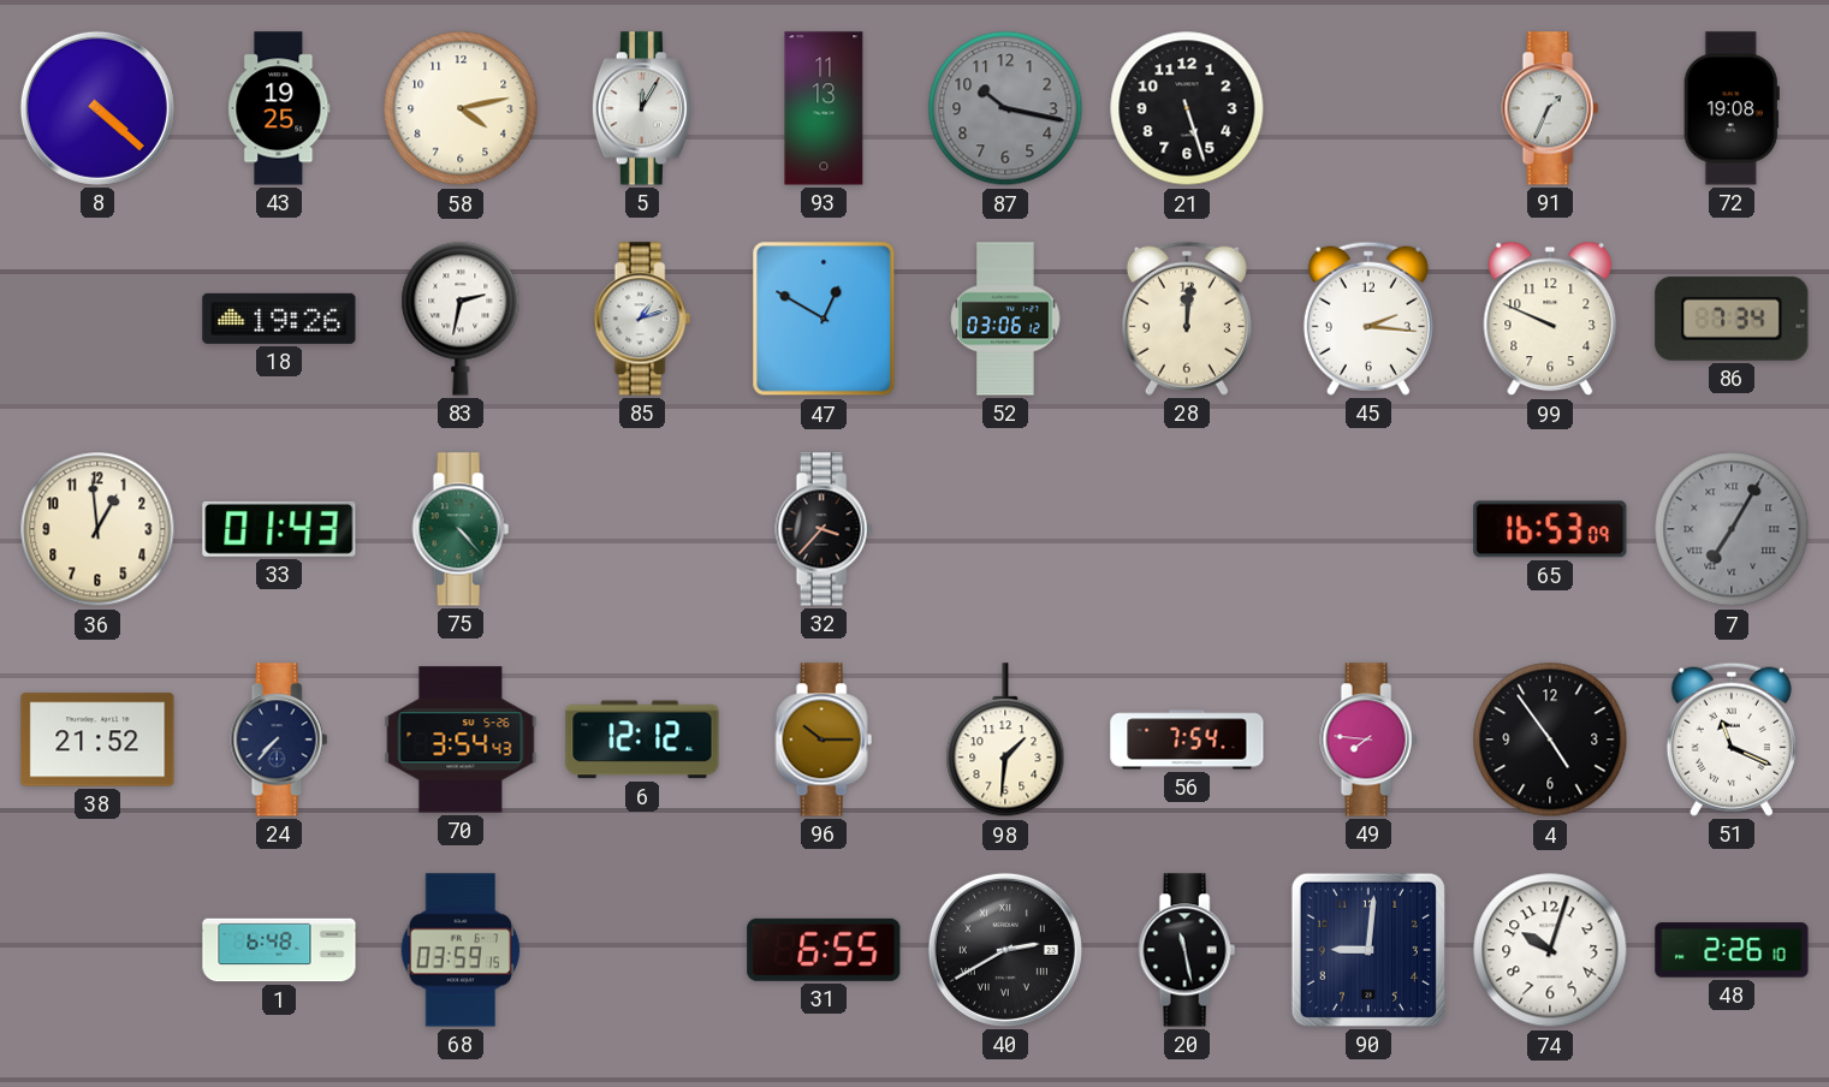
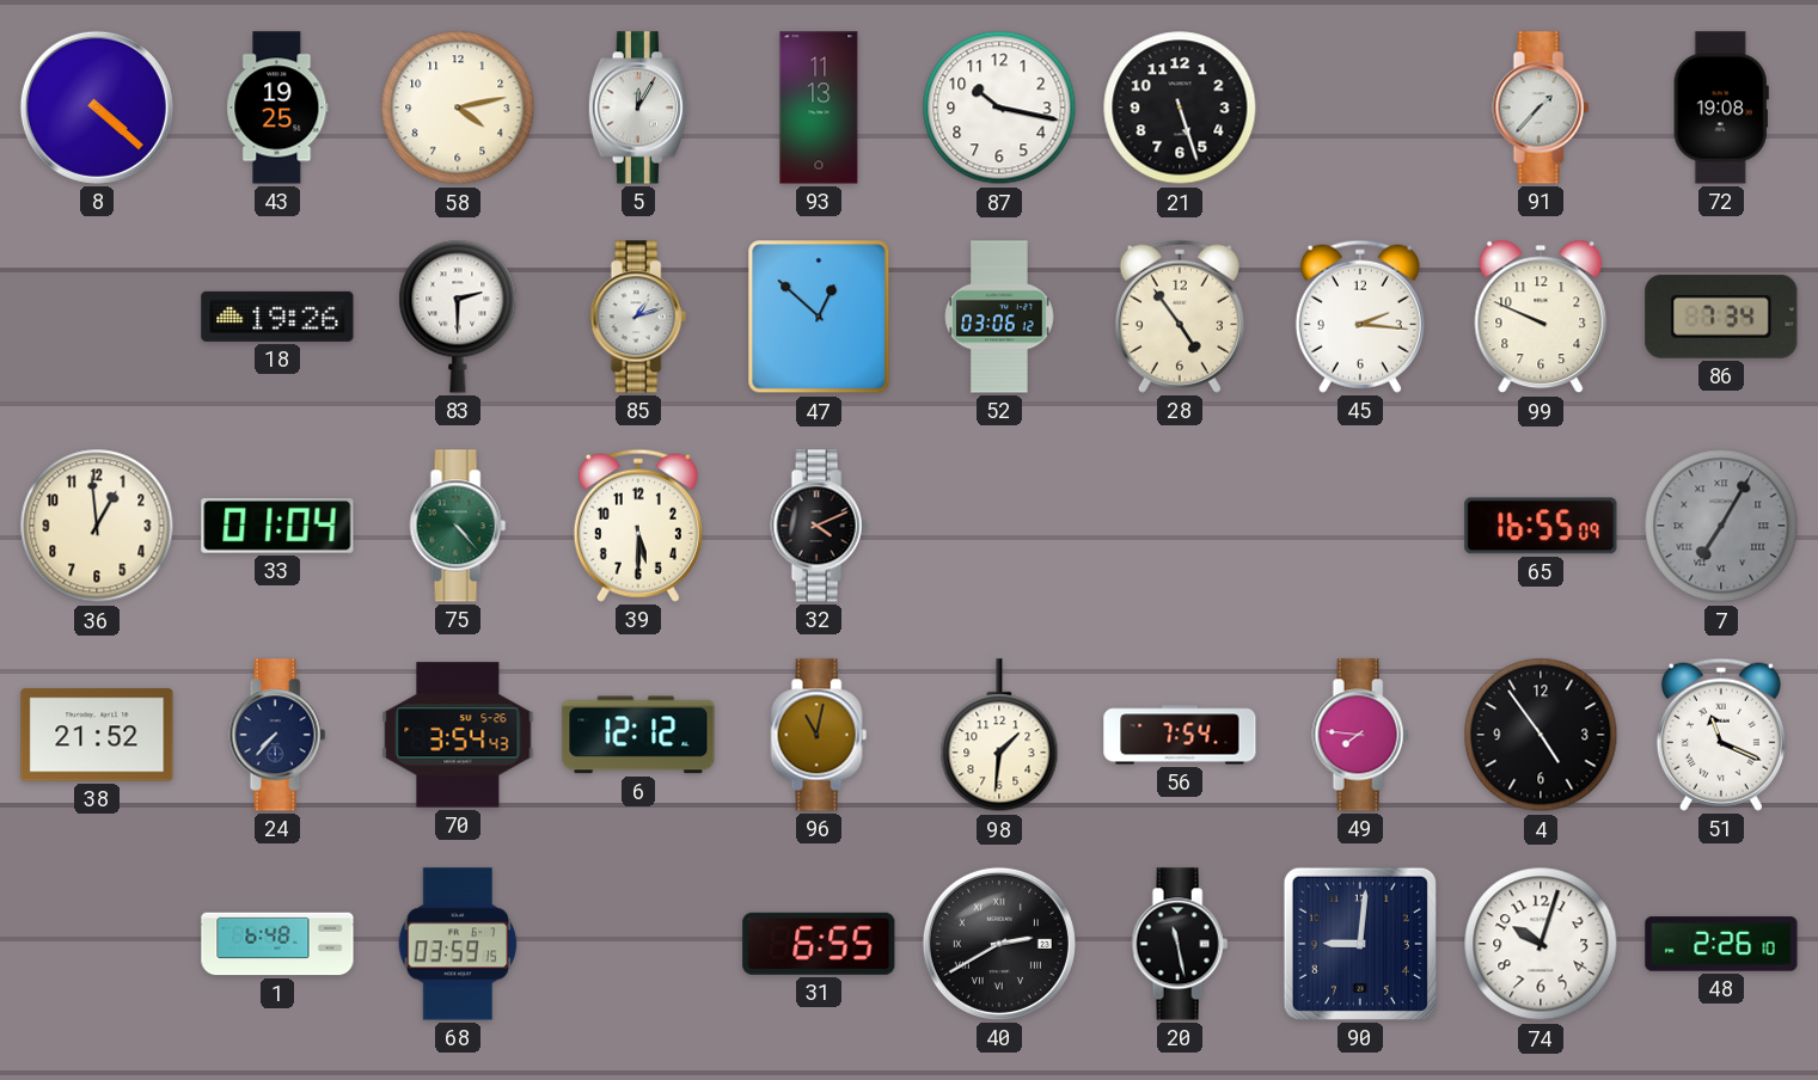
87 dial: grey -> white
91: 1:34 -> 1:37
83: 2:32 -> 2:30
47: 12:50 -> 12:52
28: 12:01 -> 4:54
33: 01:43 -> 01:04
39: none -> 5:30
32: 3:37 -> 4:11
65: 16:53 -> 16:55
96: 10:15 -> 11:02
